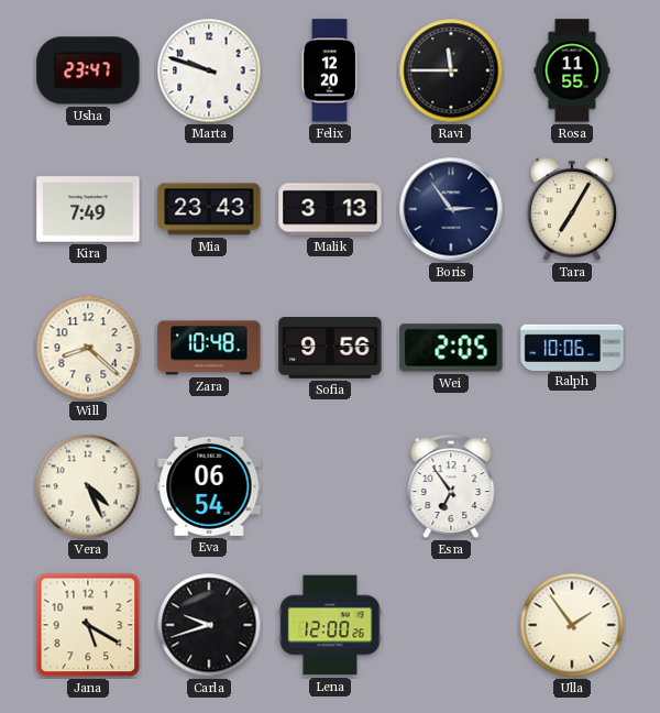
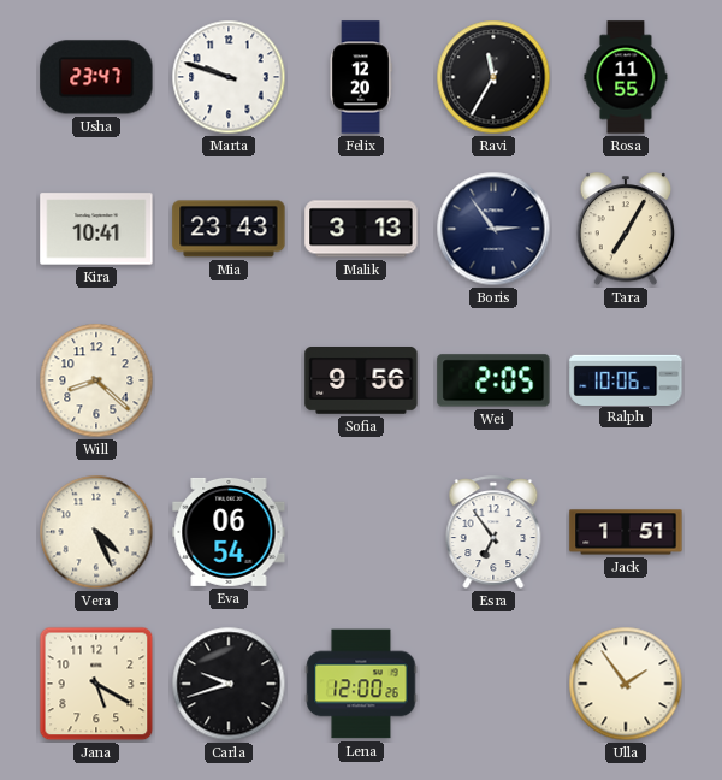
Ravi: 11:45 -> 11:35
Kira: 7:49 -> 10:41
Zara: 10:48 -> none
Jack: none -> 1:51
